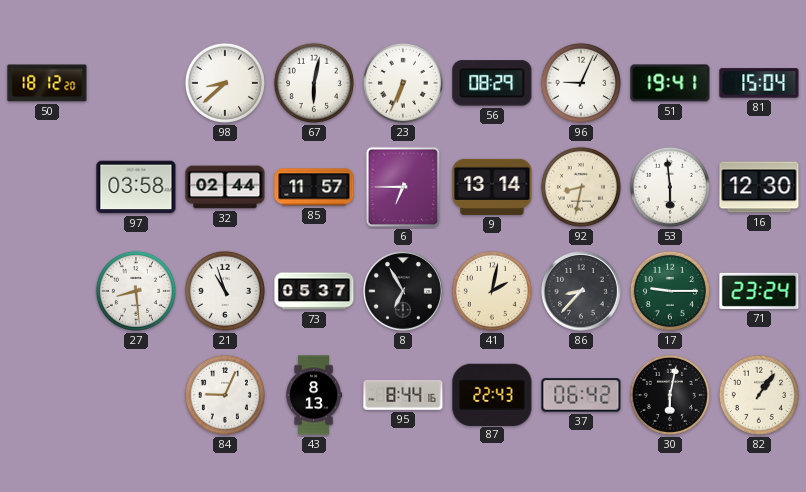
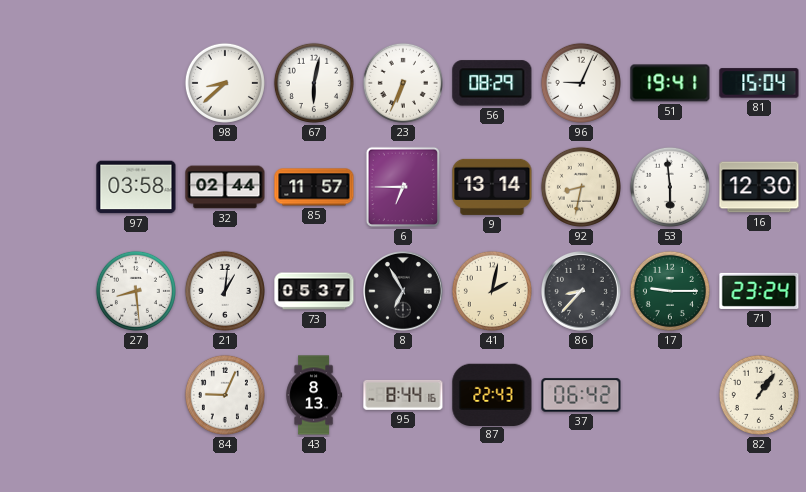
50: 18:12 -> none
21: 10:57 -> 1:01
30: 6:02 -> none
